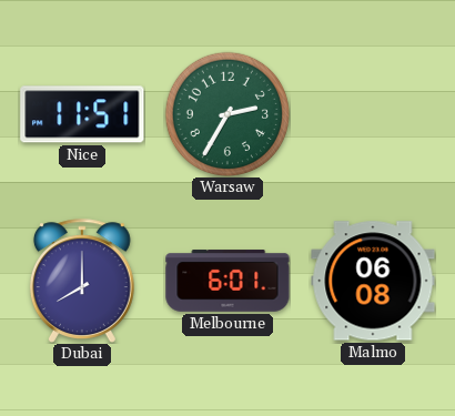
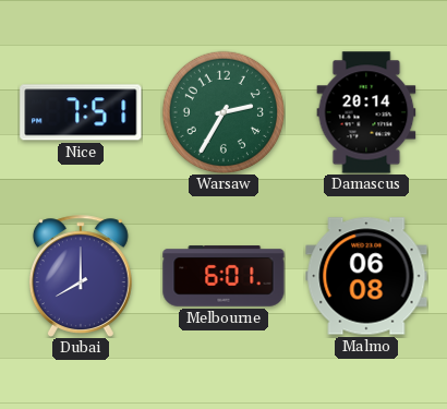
Nice: 11:51 -> 7:51
Damascus: none -> 20:14
